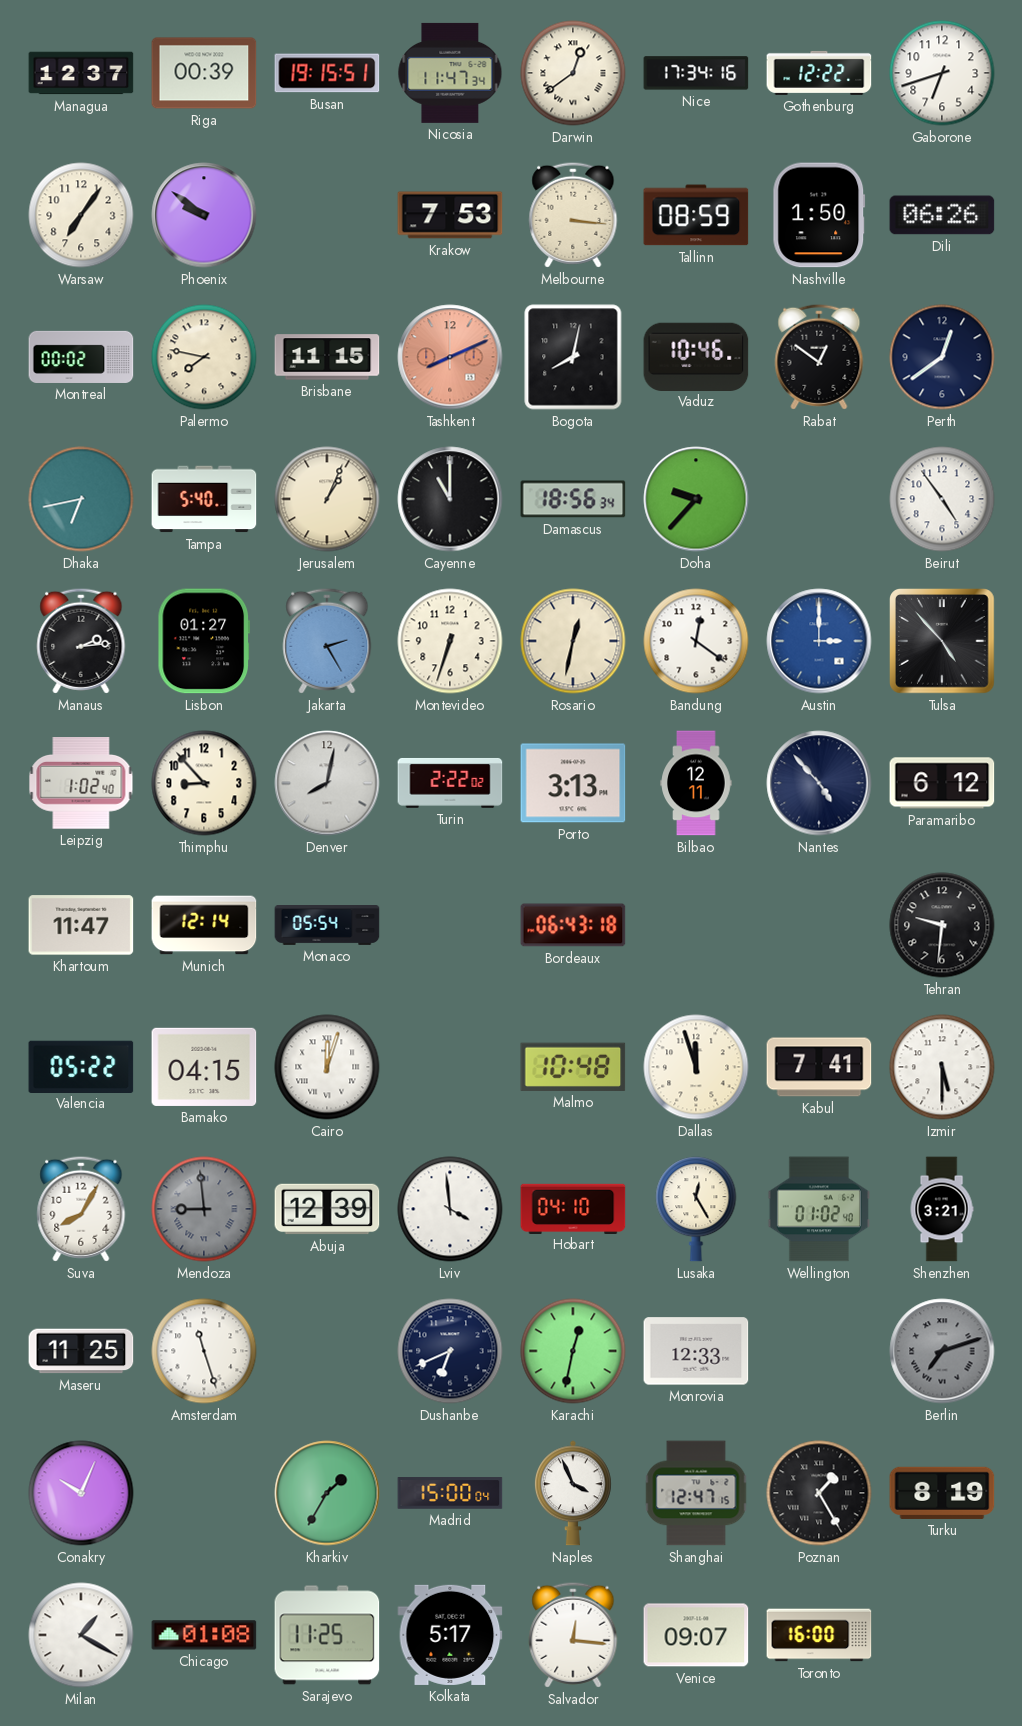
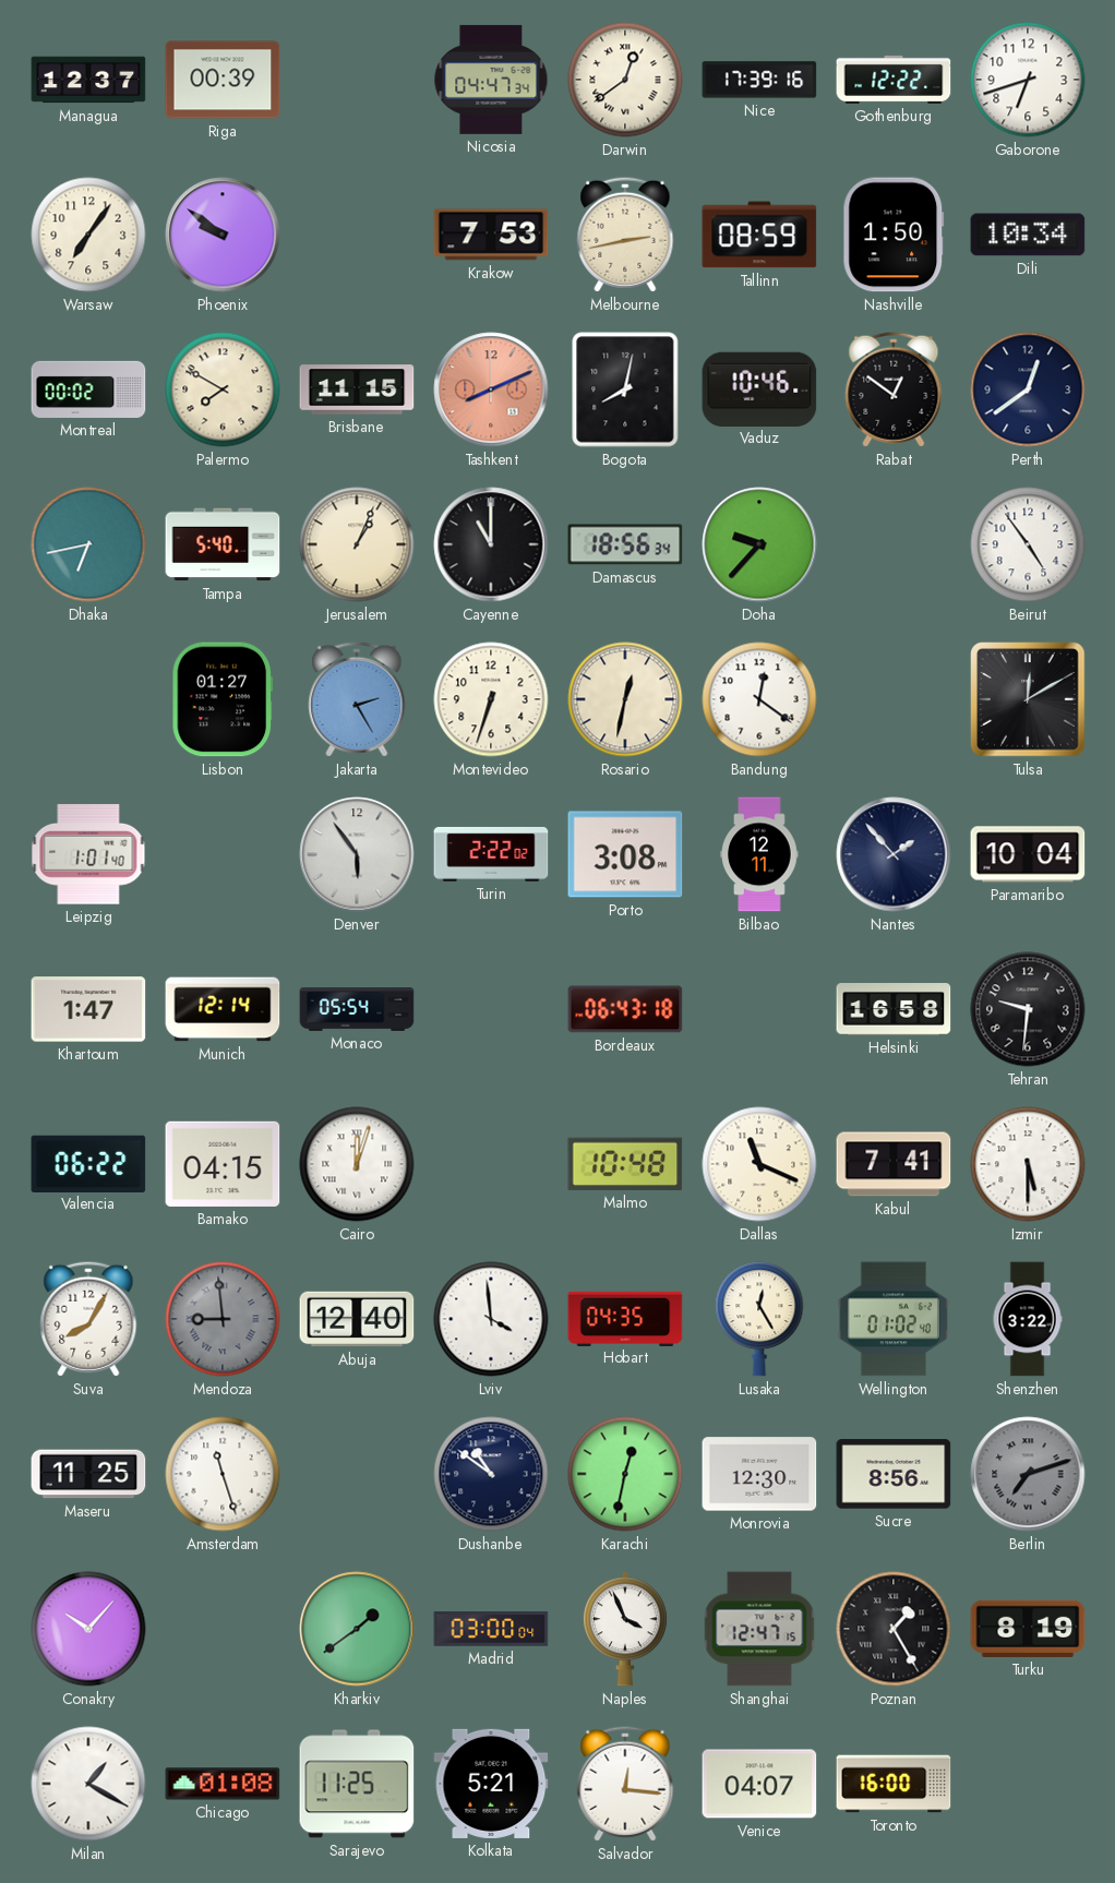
Busan: 19:15 -> none
Nicosia: 11:47 -> 04:47
Nice: 17:34 -> 17:39
Melbourne: 3:16 -> 2:43
Dili: 06:26 -> 10:34
Palermo: 7:47 -> 7:50
Manaus: 2:14 -> none
Austin: 3:00 -> none
Tulsa: 4:53 -> 12:10
Leipzig: 1:02 -> 1:01
Thimphu: 8:53 -> none
Denver: 8:02 -> 5:54
Porto: 3:13 -> 3:08
Nantes: 4:53 -> 1:53
Paramaribo: 6:12 -> 10:04
Khartoum: 11:47 -> 1:47
Helsinki: none -> 16:58
Valencia: 05:22 -> 06:22
Dallas: 11:57 -> 11:19
Abuja: 12:39 -> 12:40
Hobart: 04:10 -> 04:35
Shenzhen: 3:21 -> 3:22
Dushanbe: 6:41 -> 10:51
Monrovia: 12:33 -> 12:30
Sucre: none -> 8:56
Conakry: 10:04 -> 10:07
Kharkiv: 1:35 -> 1:39
Madrid: 15:00 -> 03:00
Kolkata: 5:17 -> 5:21
Venice: 09:07 -> 04:07
